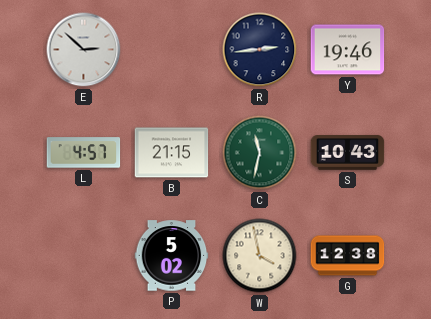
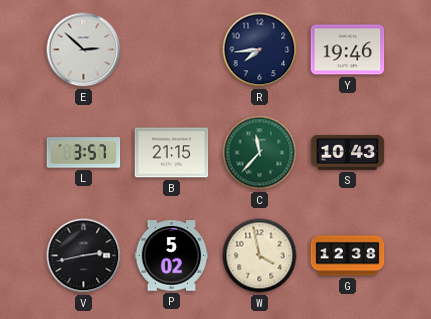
R: 2:44 -> 7:44
L: 4:57 -> 3:57
C: 11:32 -> 11:37
V: none -> 2:43
